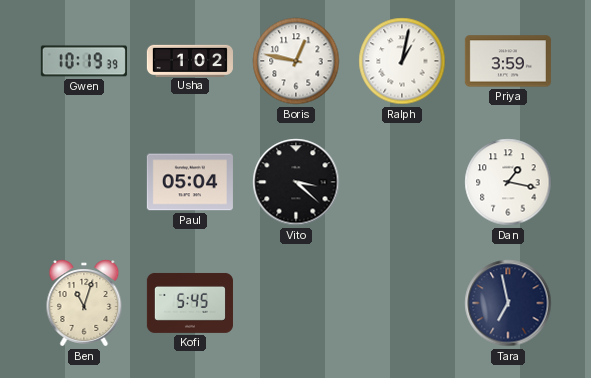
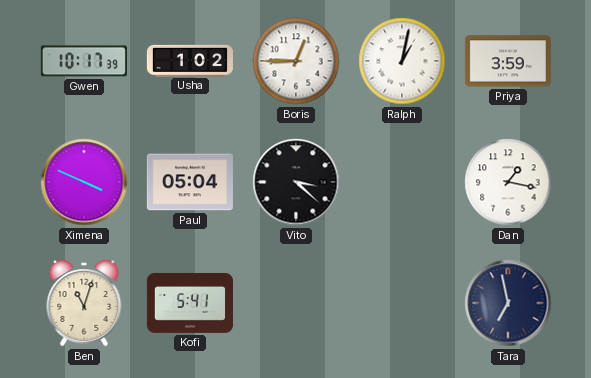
Gwen: 10:19 -> 10:17
Boris: 12:47 -> 12:45
Ximena: none -> 3:49
Kofi: 5:45 -> 5:41
